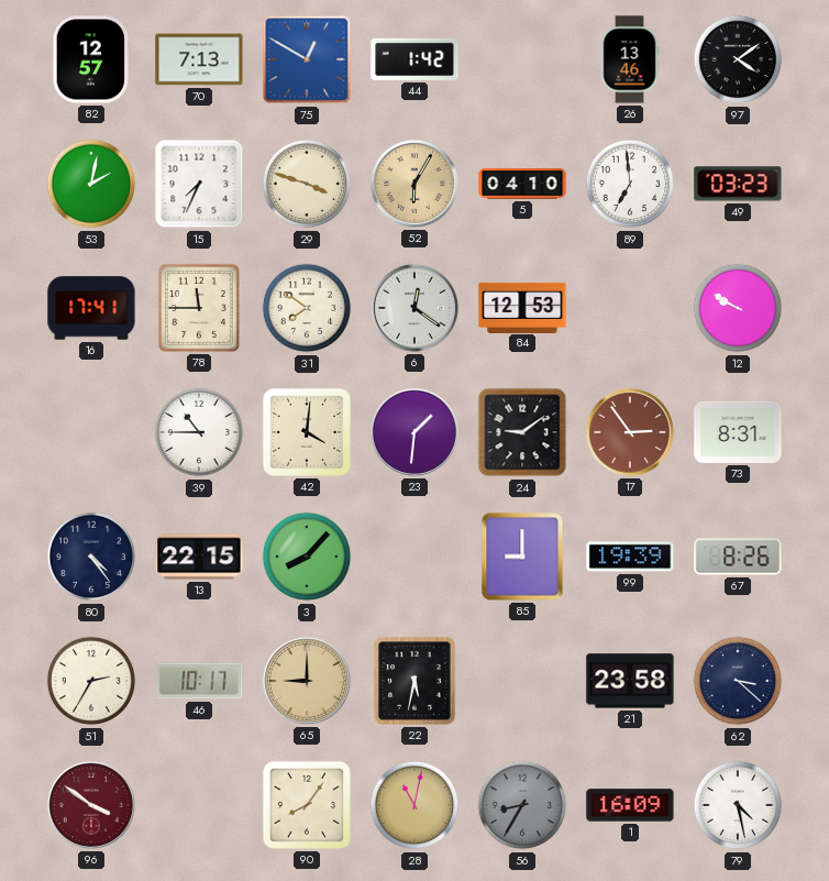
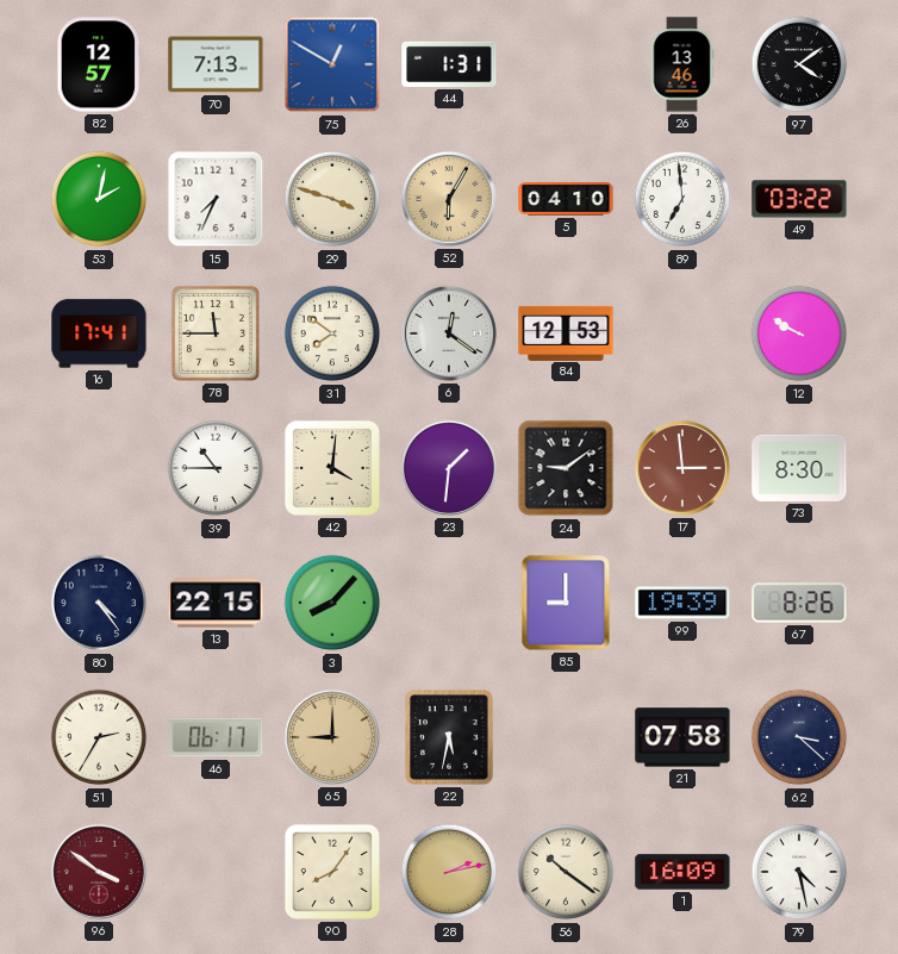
44: 1:42 -> 1:31
49: 03:23 -> 03:22
17: 2:54 -> 2:59
73: 8:31 -> 8:30
46: 10:17 -> 06:17
21: 23:58 -> 07:58
28: 11:02 -> 2:13
56: 8:35 -> 10:21
56 dial: grey -> cream
